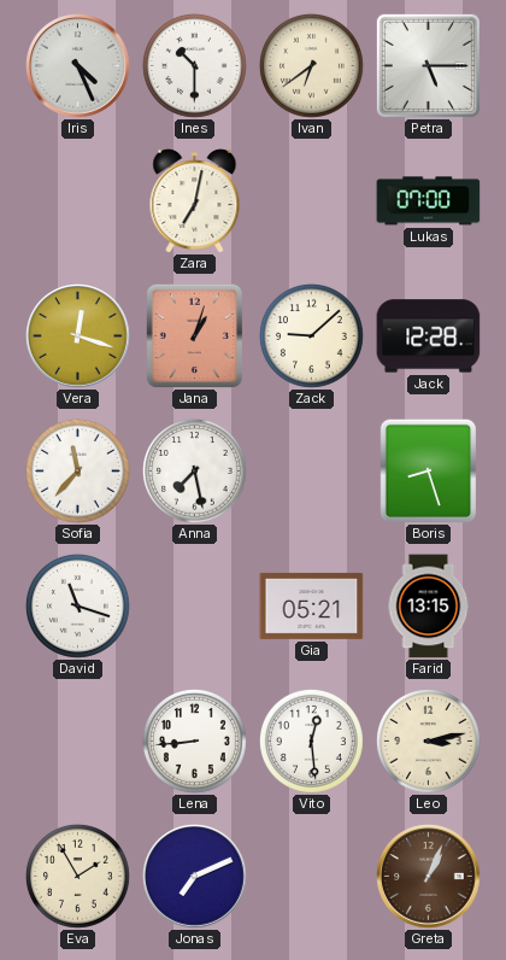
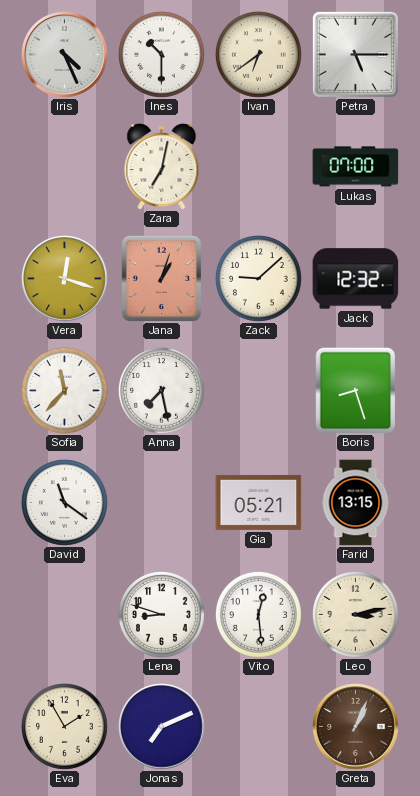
Jack: 12:28 -> 12:32
David: 11:18 -> 11:21
Lena: 8:44 -> 8:48
